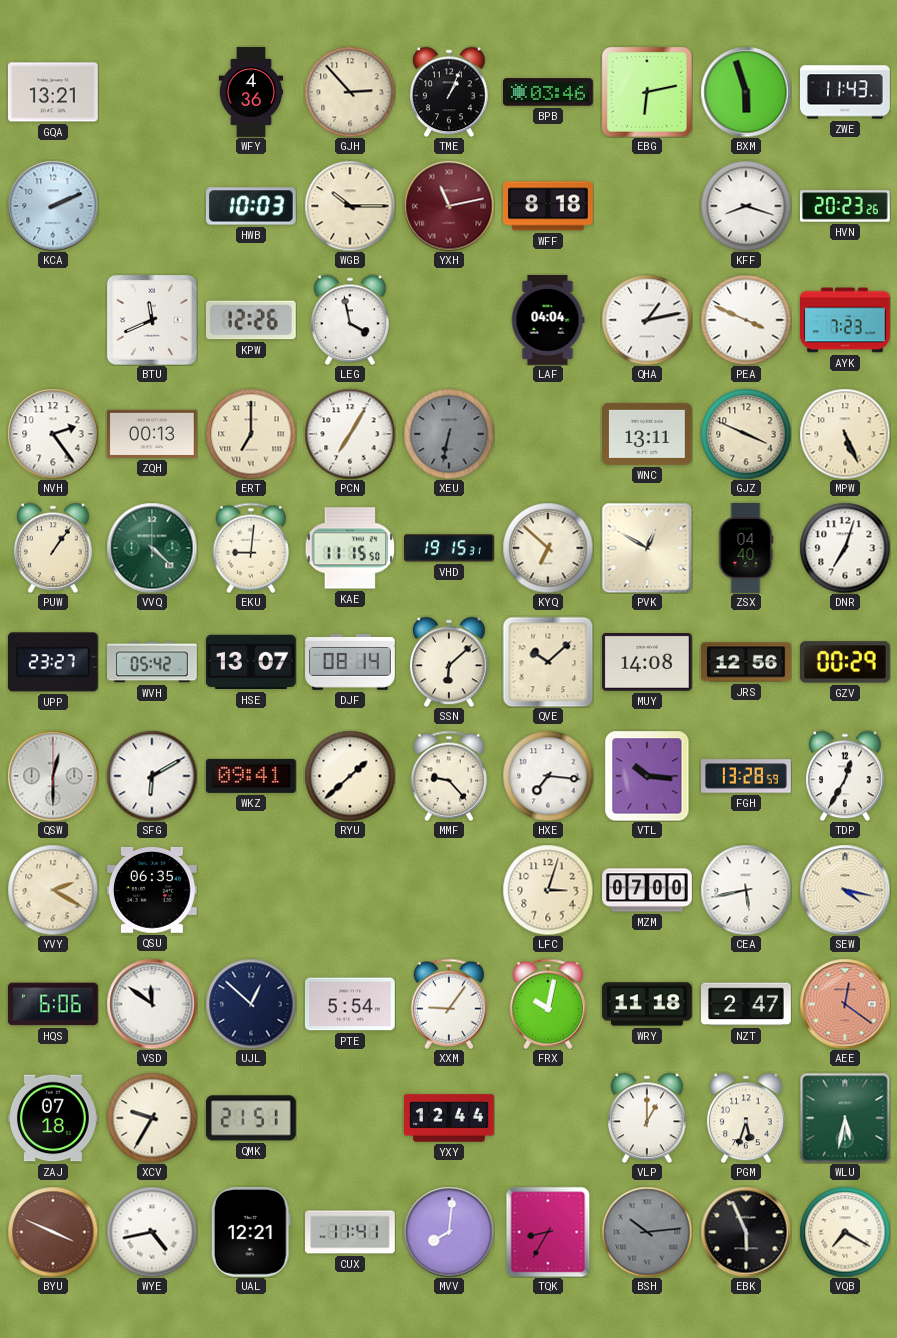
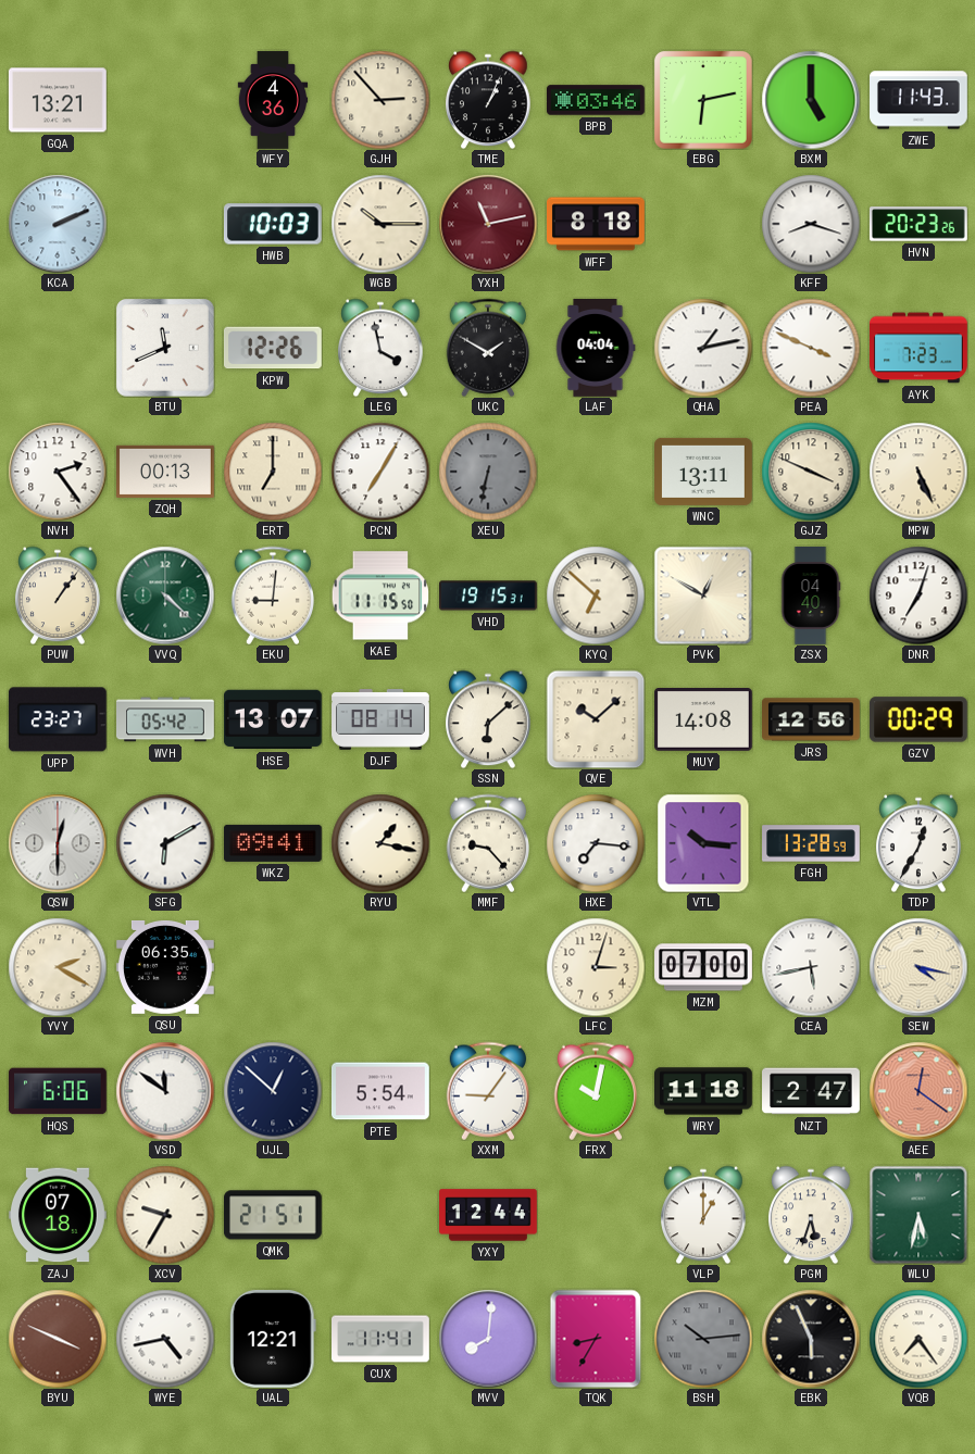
BXM: 5:57 -> 5:00
UKC: none -> 1:50
RYU: 1:38 -> 1:17
VQB: 7:20 -> 7:24
